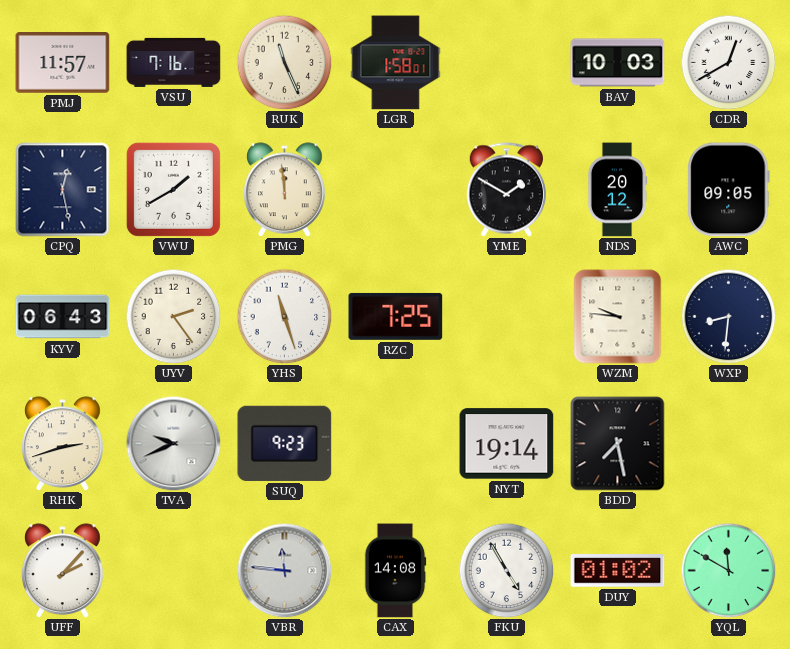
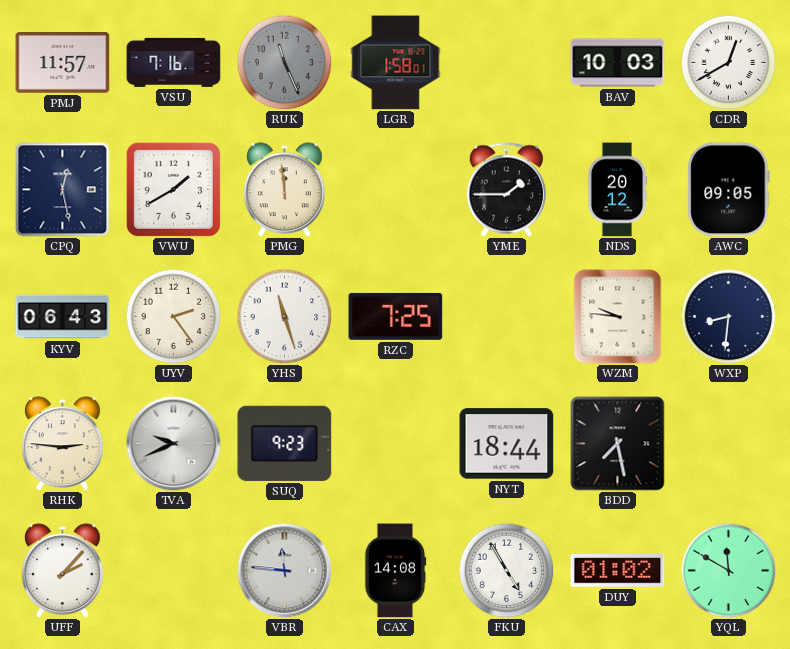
RUK dial: cream -> grey
YME: 1:50 -> 1:45
RHK: 2:42 -> 2:46
NYT: 19:14 -> 18:44
